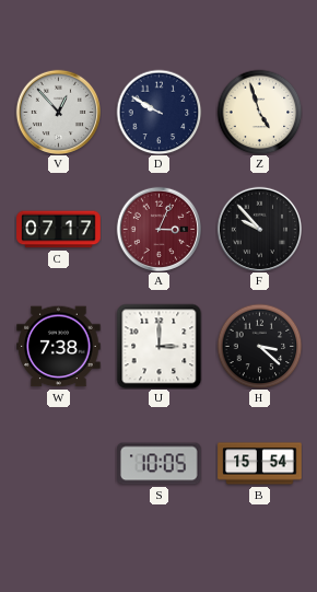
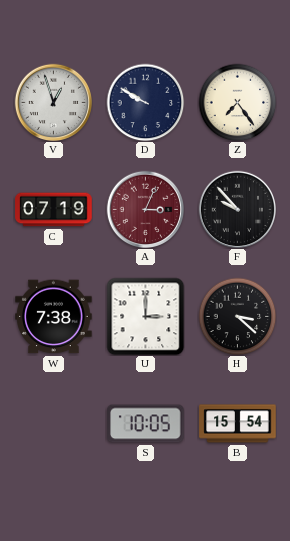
V: 12:53 -> 12:57
Z: 4:57 -> 7:24
C: 07:17 -> 07:19
